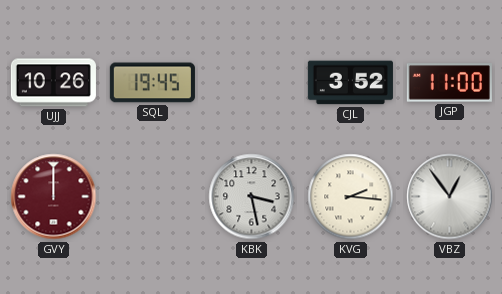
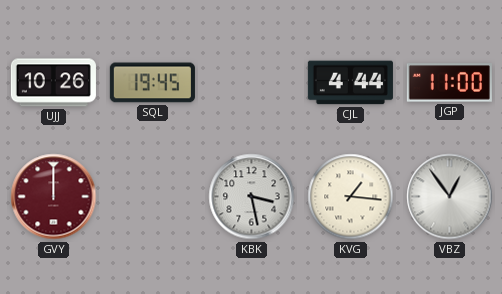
CJL: 3:52 -> 4:44
KVG: 2:16 -> 1:16
